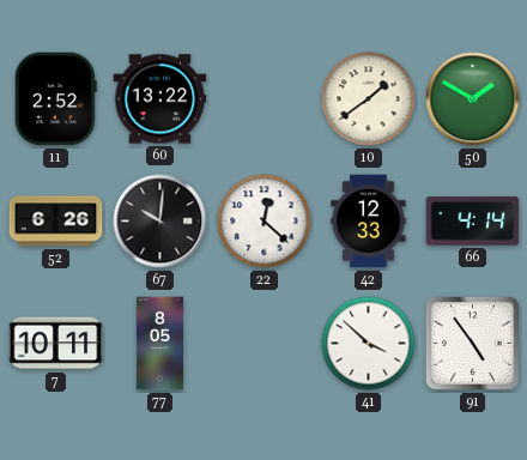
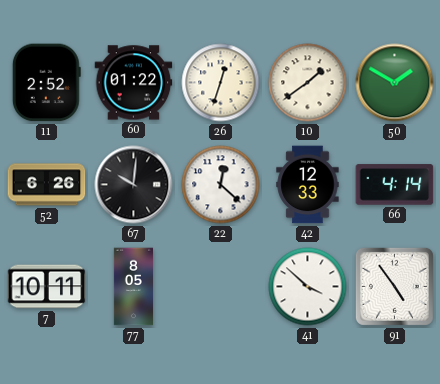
60: 13:22 -> 01:22
26: none -> 12:33
